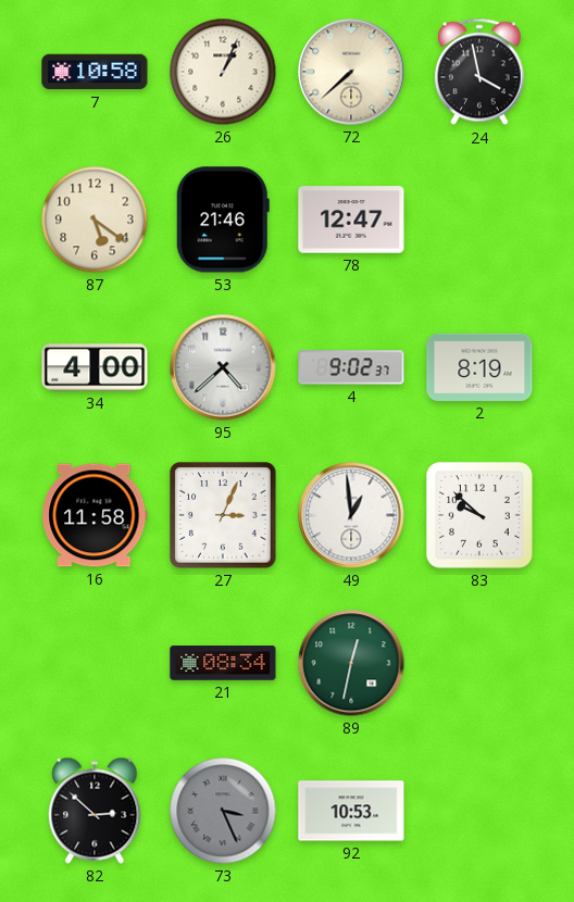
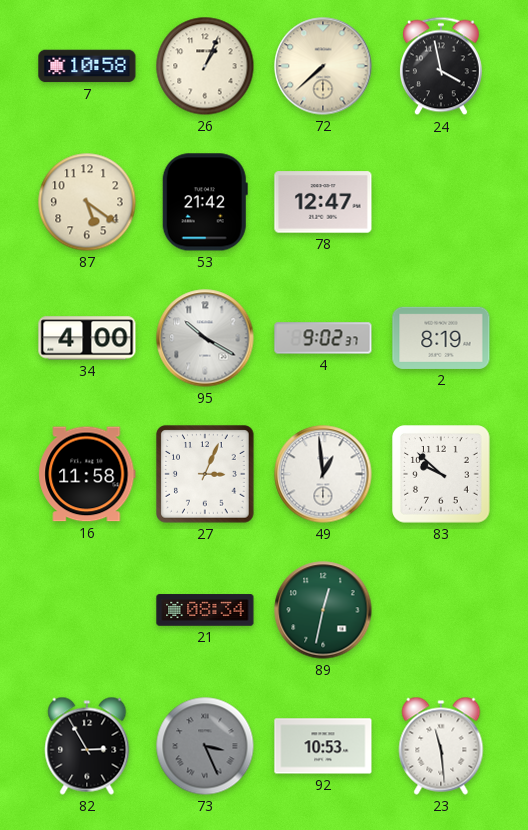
53: 21:46 -> 21:42
95: 4:38 -> 10:20
82: 2:52 -> 2:55
23: none -> 11:29
